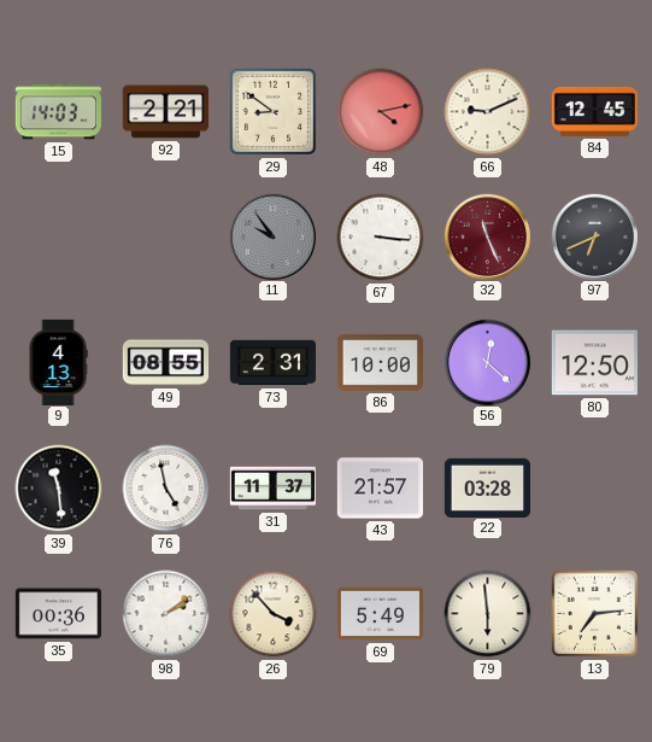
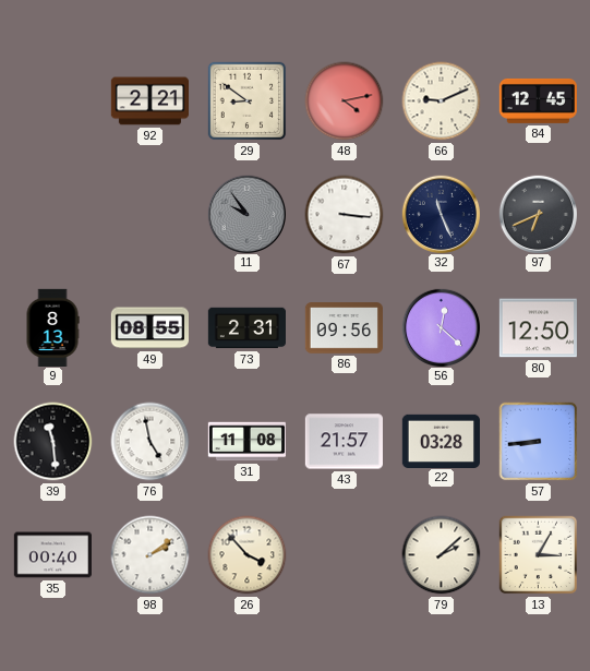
15: 14:03 -> none
32 dial: burgundy -> navy
9: 4:13 -> 8:13
86: 10:00 -> 09:56
31: 11:37 -> 11:08
57: none -> 8:44
35: 00:36 -> 00:40
69: 5:49 -> none
79: 5:59 -> 2:08
13: 7:14 -> 3:05
